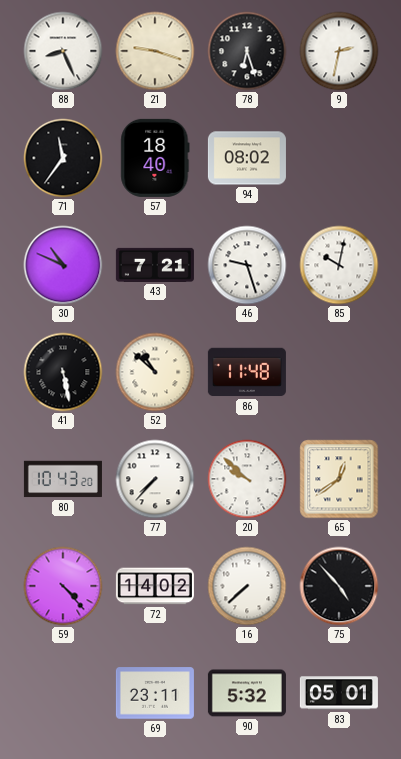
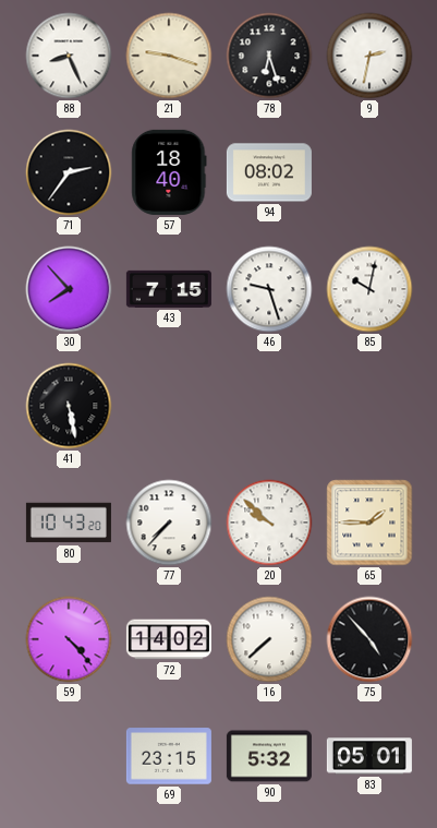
71: 11:36 -> 2:36
30: 10:49 -> 7:53
43: 7:21 -> 7:15
52: 10:52 -> none
86: 11:48 -> none
65: 12:39 -> 1:45
69: 23:11 -> 23:15
